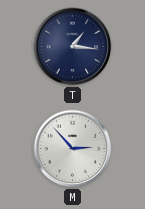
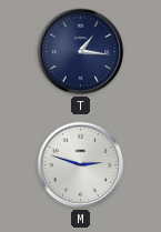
M: 2:53 -> 2:48
